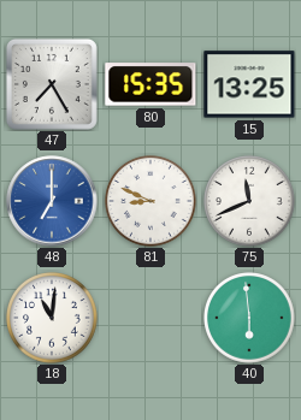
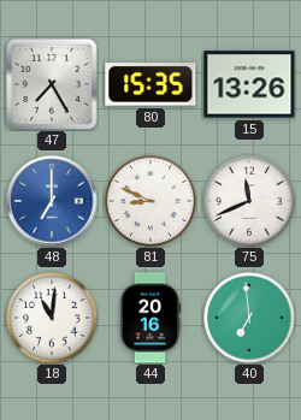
15: 13:25 -> 13:26
44: none -> 20:16
40: 5:59 -> 6:59
